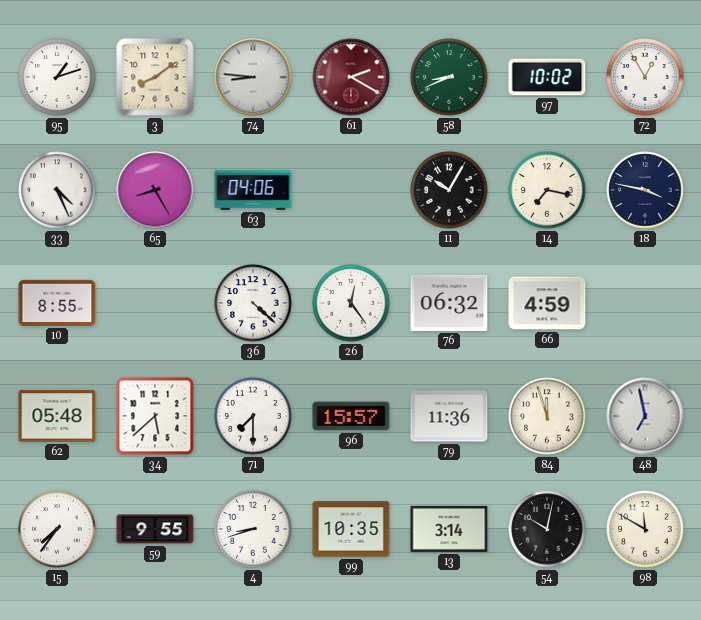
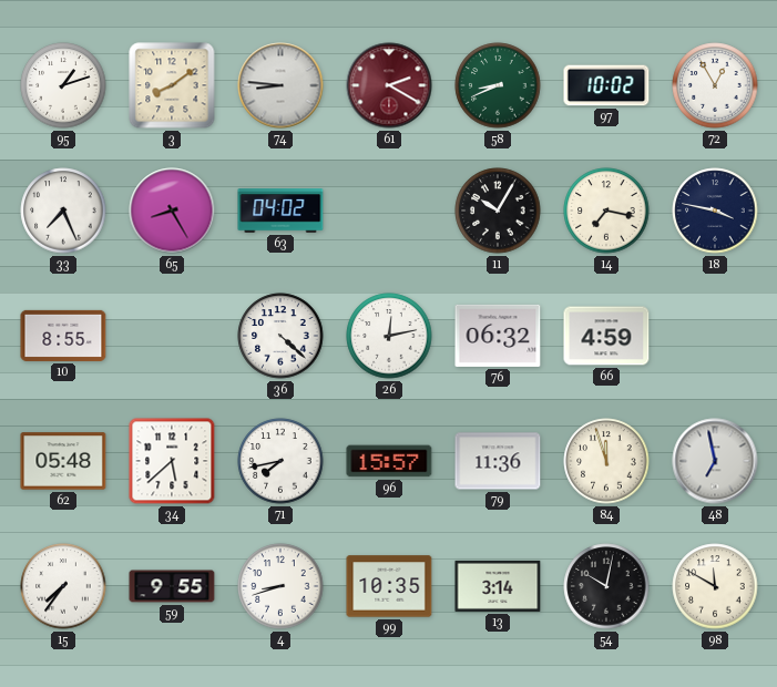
33: 4:26 -> 7:26
63: 04:06 -> 04:02
26: 12:24 -> 12:13
71: 7:30 -> 7:43
